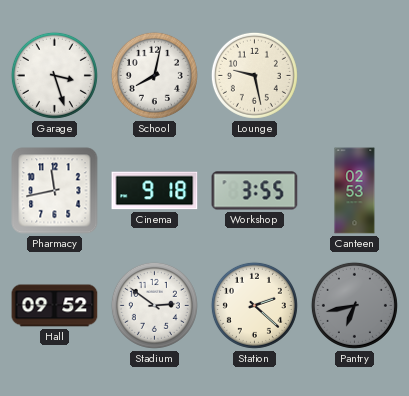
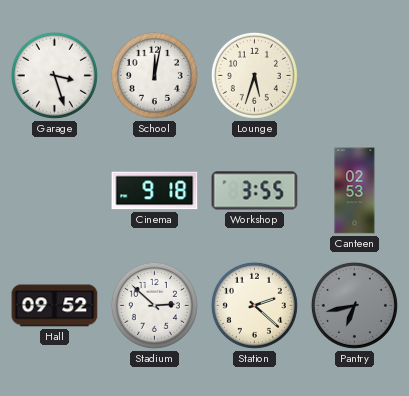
School: 8:02 -> 12:02
Lounge: 9:28 -> 5:33
Pharmacy: 11:43 -> none
Stadium: 2:51 -> 2:52
